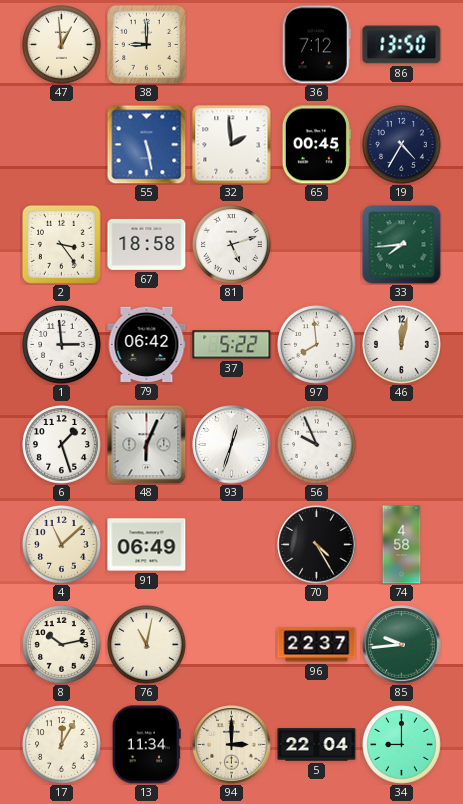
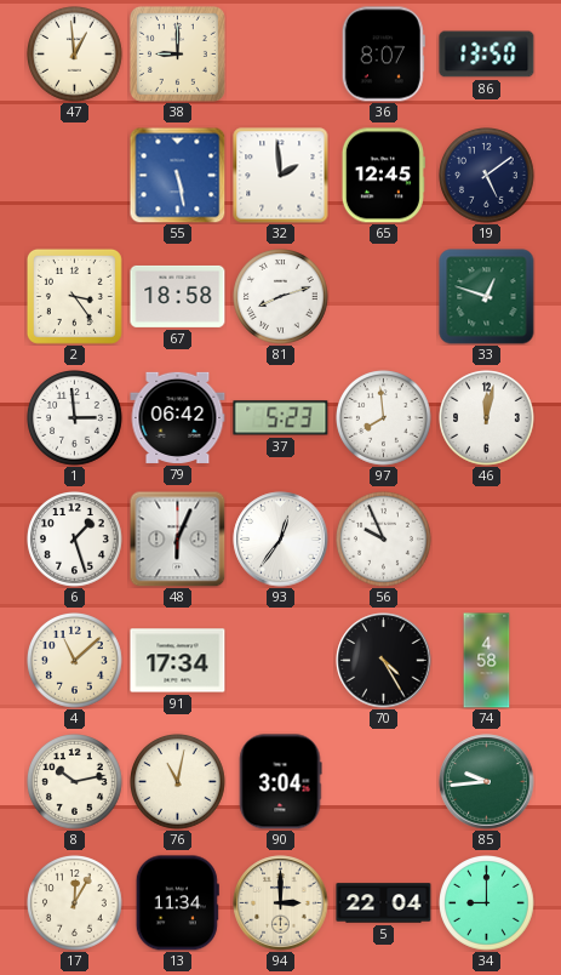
36: 7:12 -> 8:07
65: 00:45 -> 12:45
19: 4:35 -> 5:09
81: 5:12 -> 8:12
33: 7:44 -> 12:48
37: 5:22 -> 5:23
93: 12:33 -> 12:36
91: 06:49 -> 17:34
90: none -> 3:04
96: 22:37 -> none
